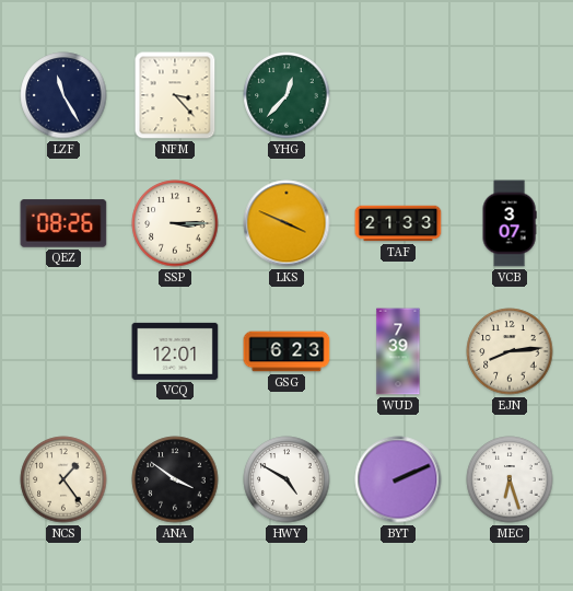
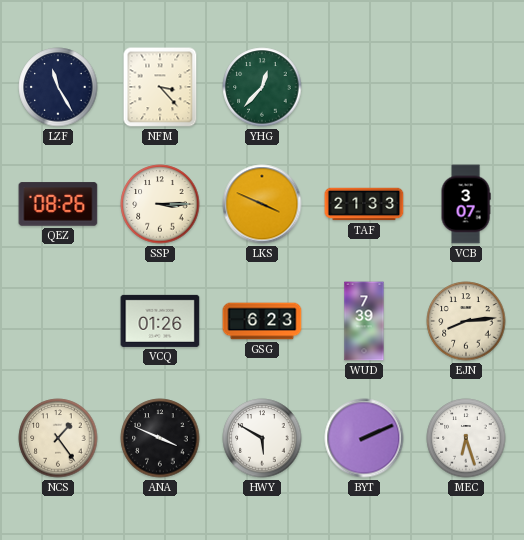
VCQ: 12:01 -> 01:26
ANA: 3:51 -> 3:49
HWY: 4:50 -> 5:50
